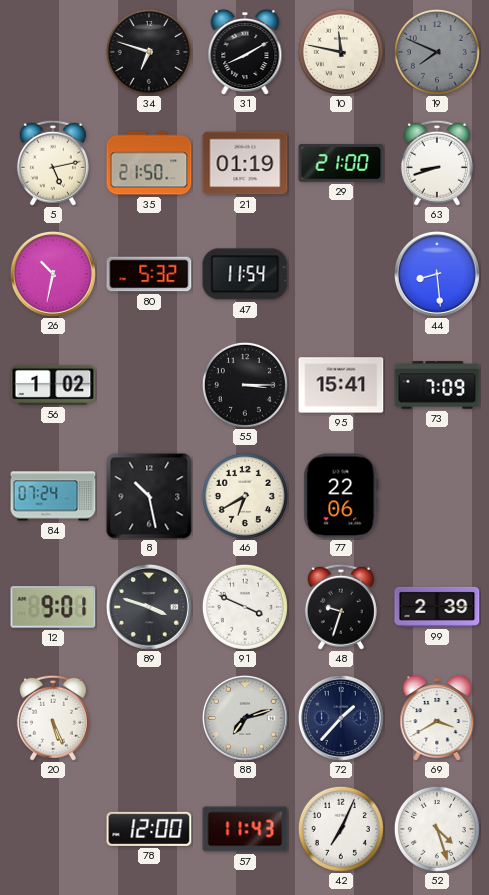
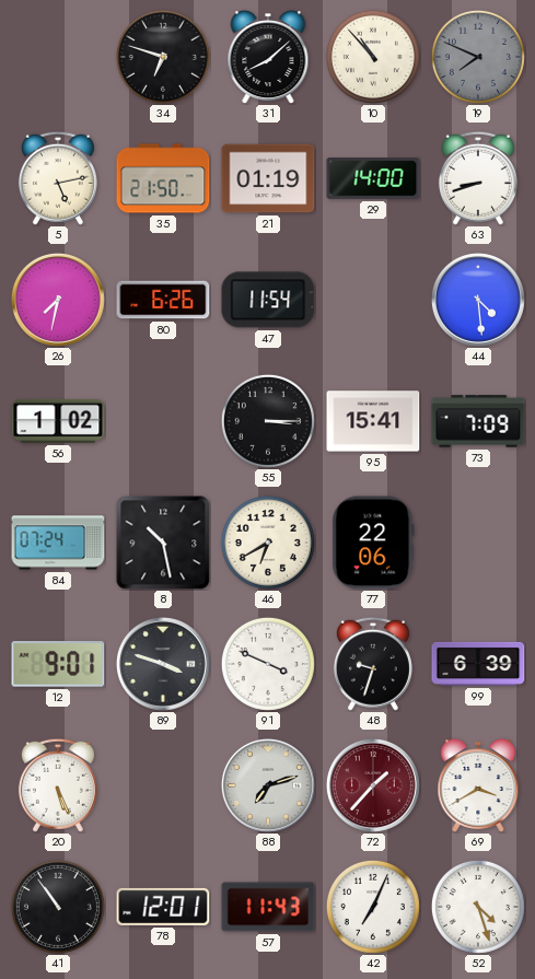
31: 8:10 -> 8:08
10: 11:47 -> 10:53
29: 21:00 -> 14:00
26: 10:32 -> 7:32
80: 5:32 -> 6:26
44: 8:29 -> 4:29
99: 2:39 -> 6:39
72 dial: navy -> burgundy
41: none -> 10:54
78: 12:00 -> 12:01
